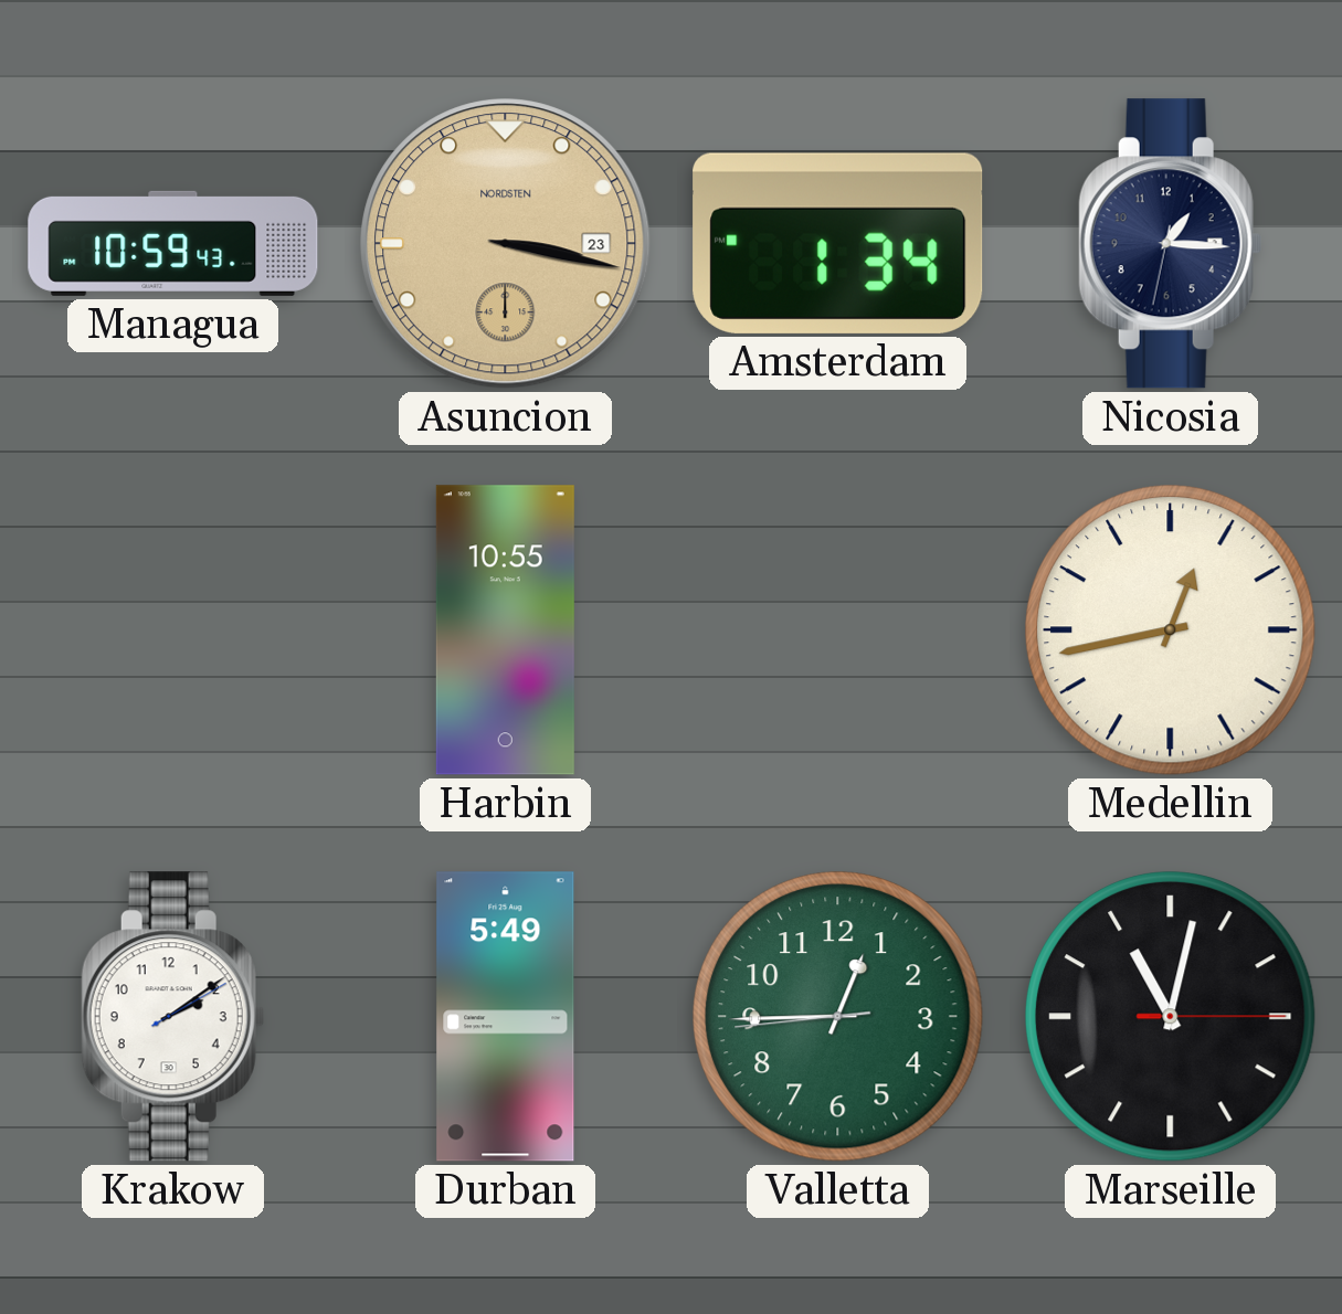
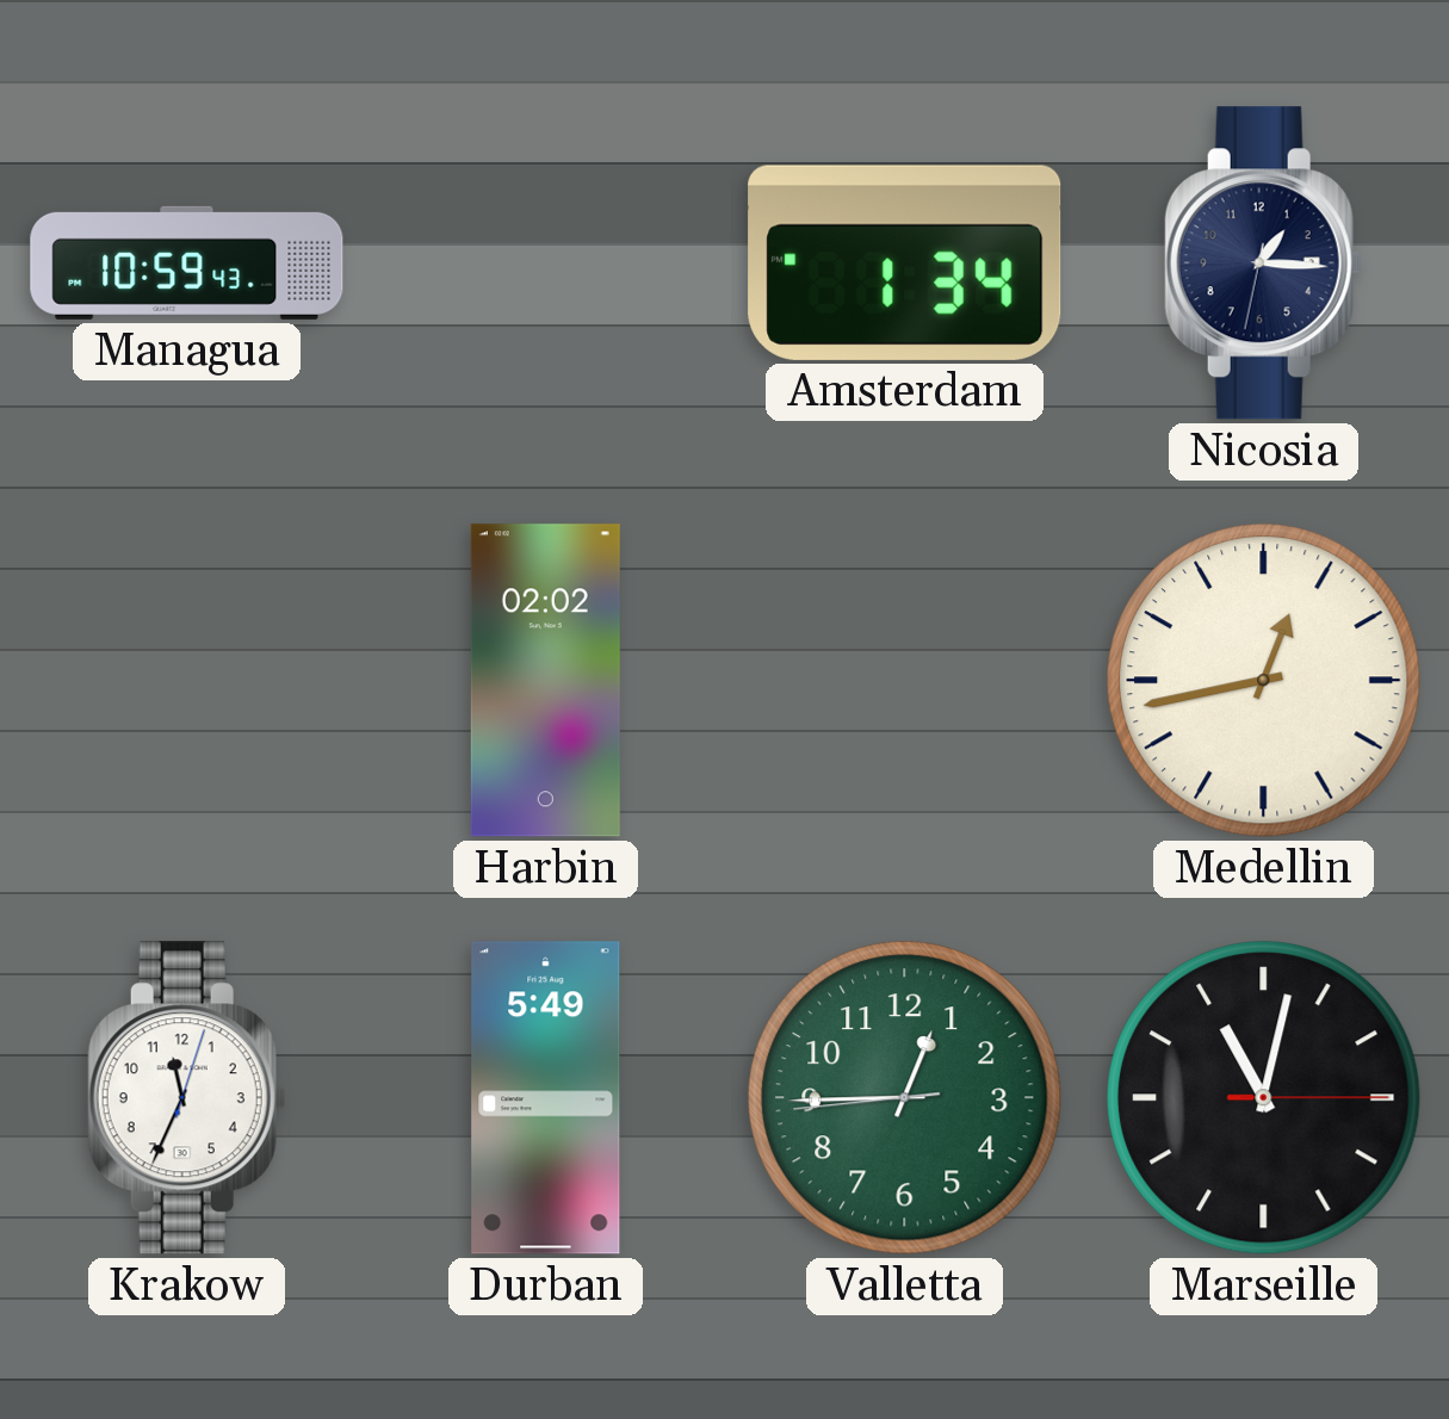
Asuncion: 3:17 -> none
Harbin: 10:55 -> 02:02
Krakow: 2:09 -> 11:34
